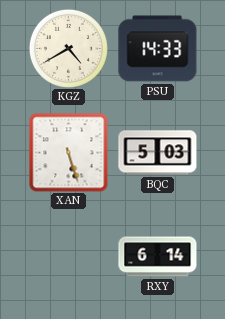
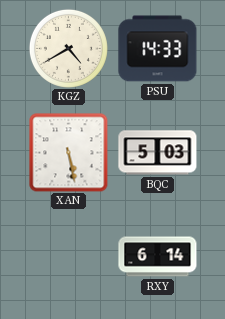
XAN: 5:27 -> 5:28
